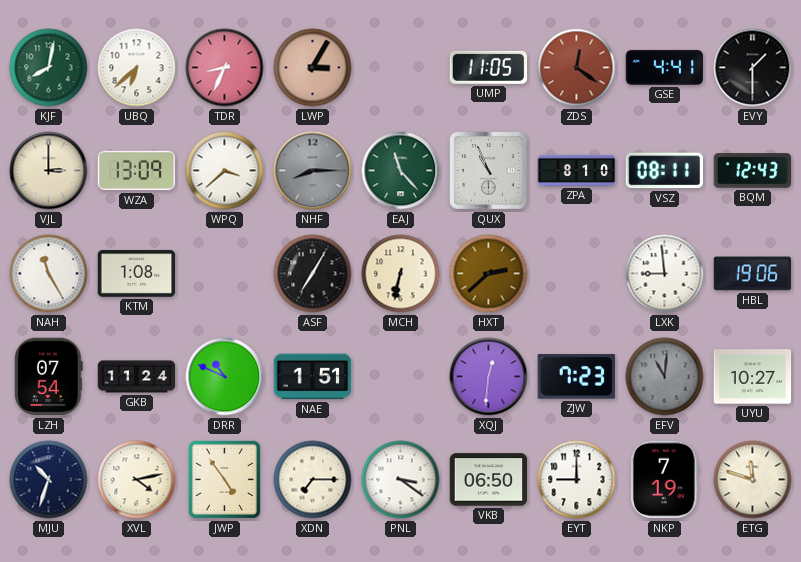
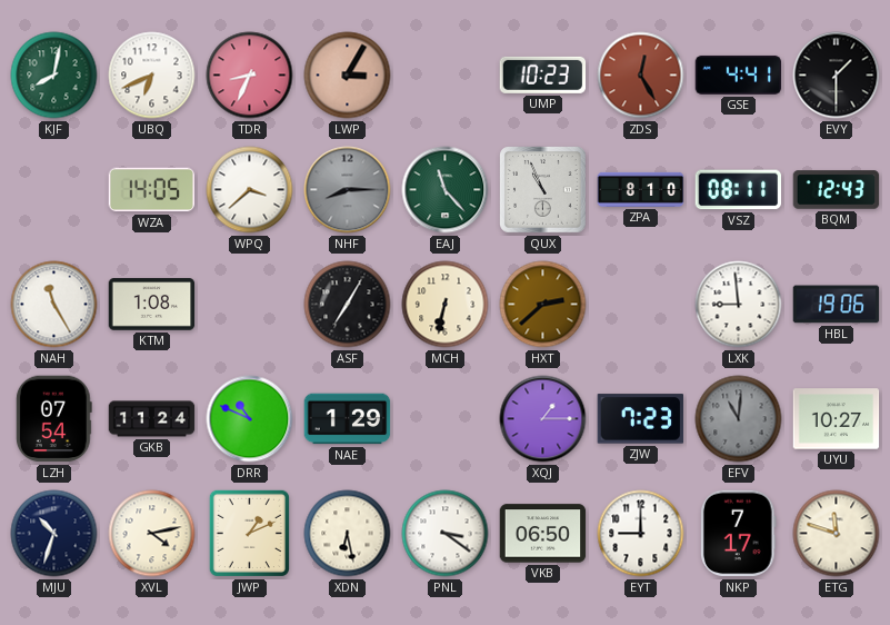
UBQ: 6:38 -> 6:41
UMP: 11:05 -> 10:23
ZDS: 12:21 -> 12:25
VJL: 3:00 -> none
WZA: 13:09 -> 14:05
NAE: 1:51 -> 1:29
XQJ: 12:31 -> 1:15
JWP: 4:54 -> 1:11
XDN: 7:15 -> 6:28
NKP: 7:19 -> 7:17
